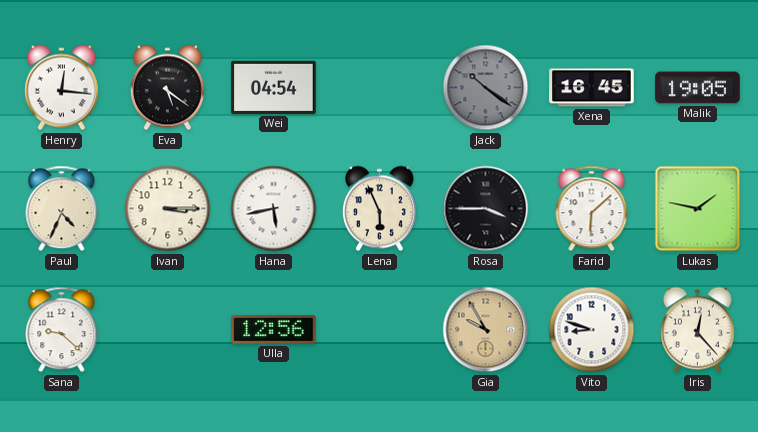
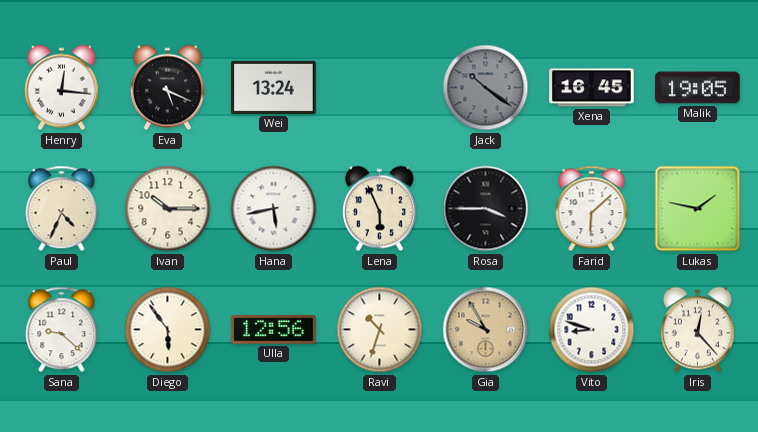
Eva: 5:21 -> 5:19
Wei: 04:54 -> 13:24
Ivan: 3:15 -> 10:15
Diego: none -> 5:54
Ravi: none -> 10:33
